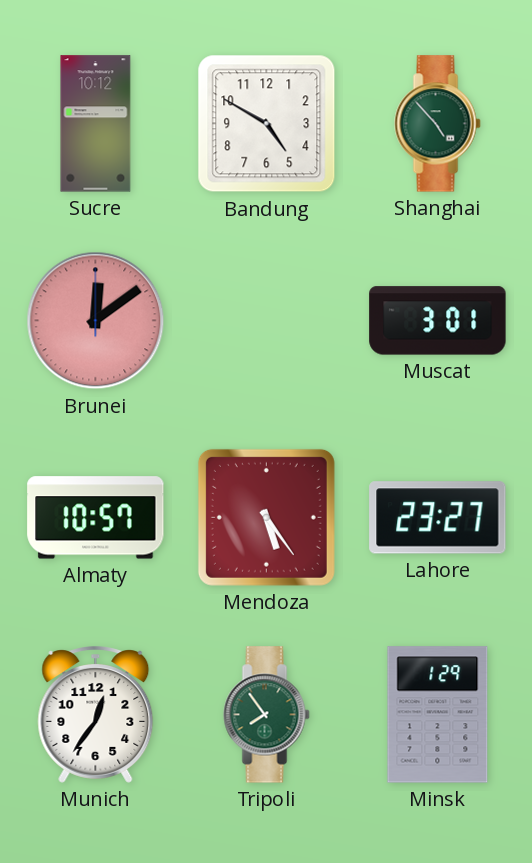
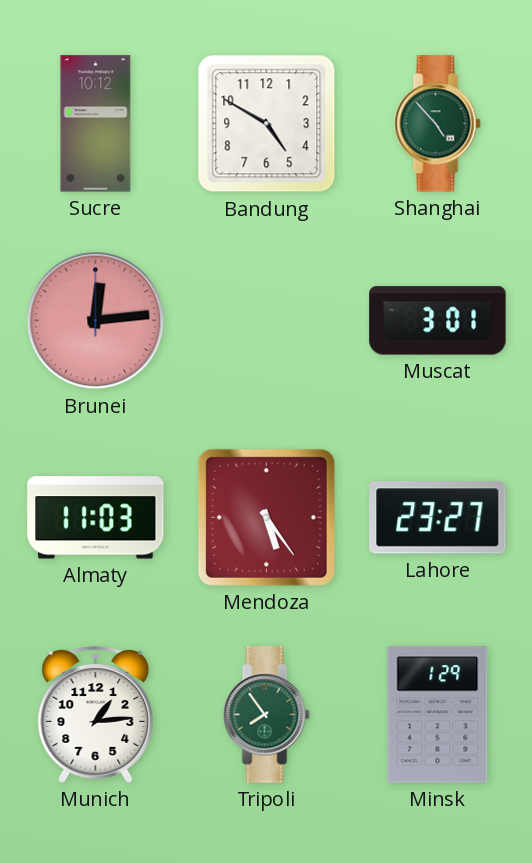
Brunei: 12:09 -> 12:14
Almaty: 10:57 -> 11:03
Munich: 12:36 -> 1:14
